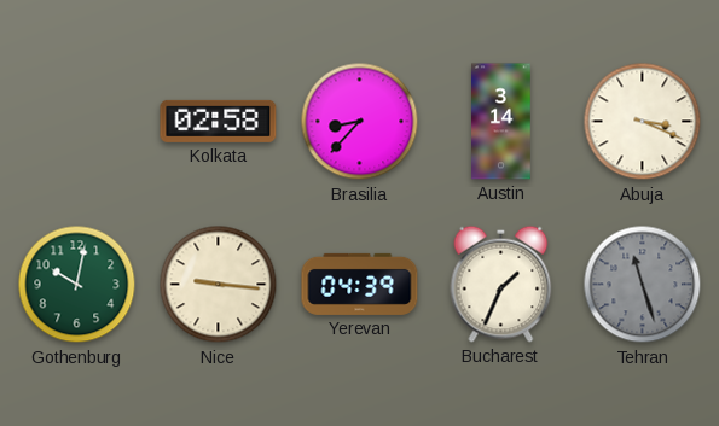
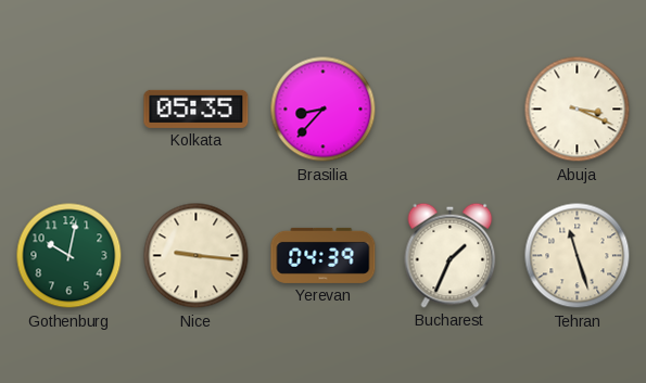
Kolkata: 02:58 -> 05:35
Austin: 3:14 -> none
Tehran dial: grey -> cream
